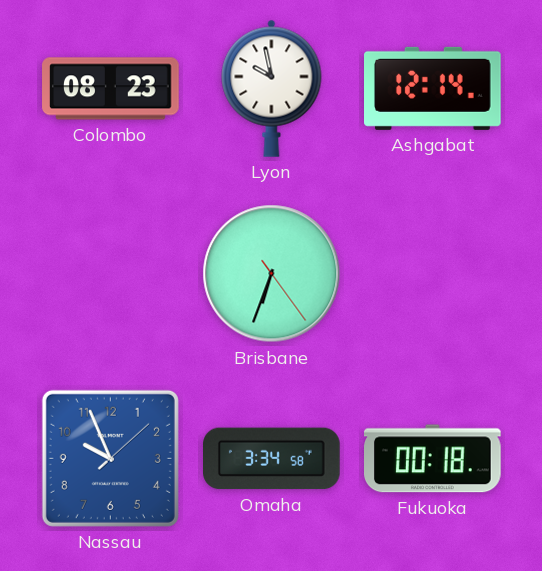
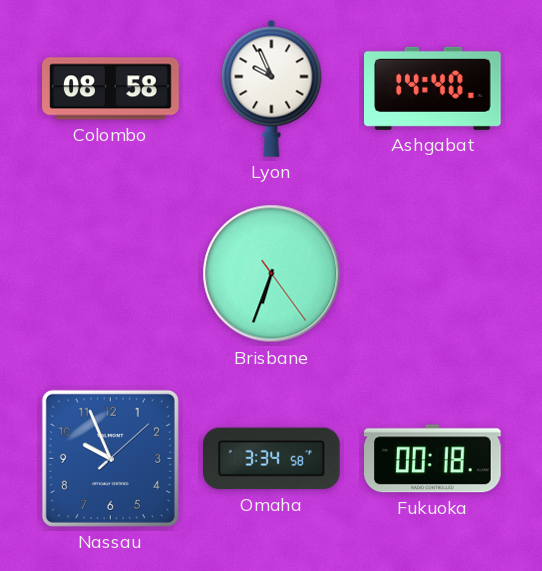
Colombo: 08:23 -> 08:58
Lyon: 9:58 -> 9:56
Ashgabat: 12:14 -> 14:40
